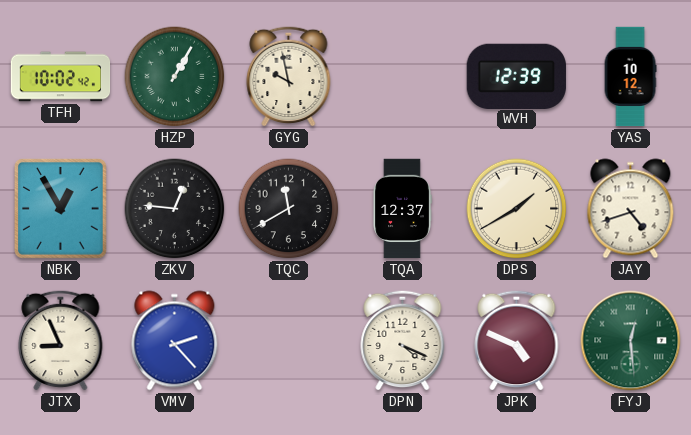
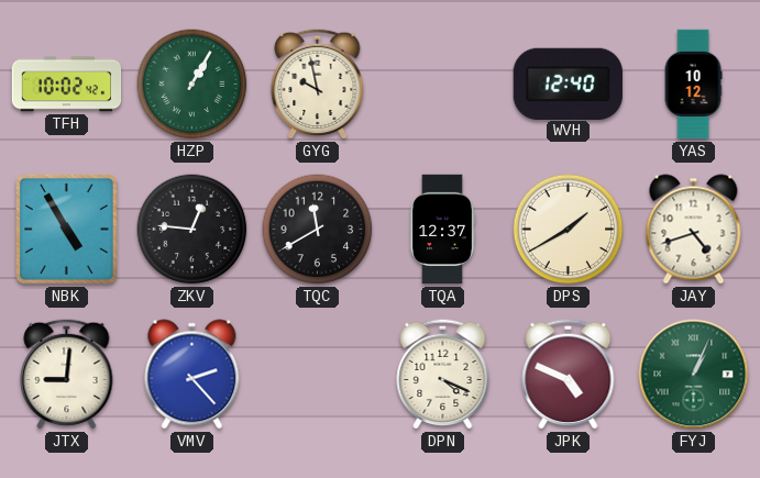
WVH: 12:39 -> 12:40
NBK: 12:55 -> 4:55
JTX: 8:56 -> 9:01
FYJ: 12:29 -> 1:04
